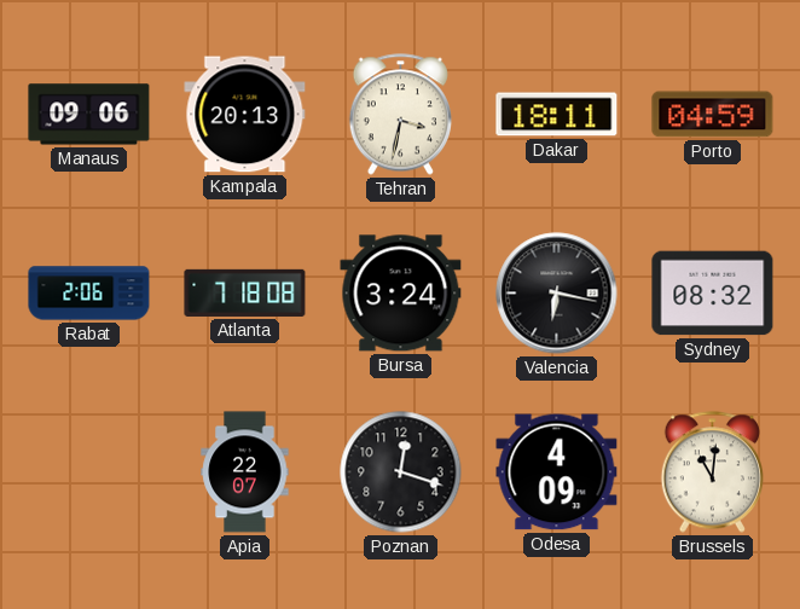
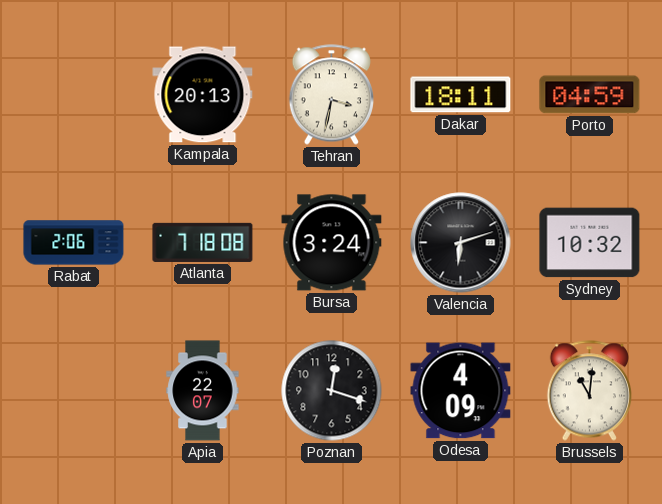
Manaus: 09:06 -> none
Valencia: 6:17 -> 6:12
Sydney: 08:32 -> 10:32
